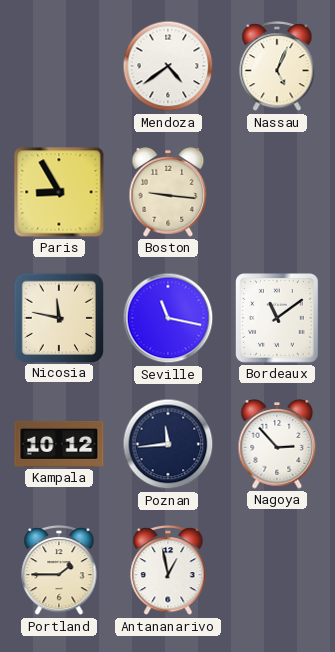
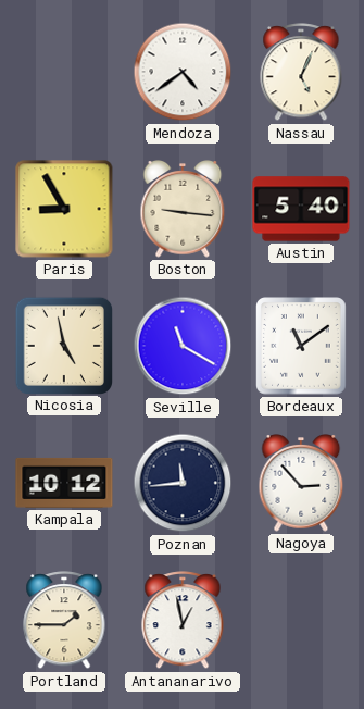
Austin: none -> 5:40
Nicosia: 11:47 -> 4:58
Seville: 11:17 -> 11:20
